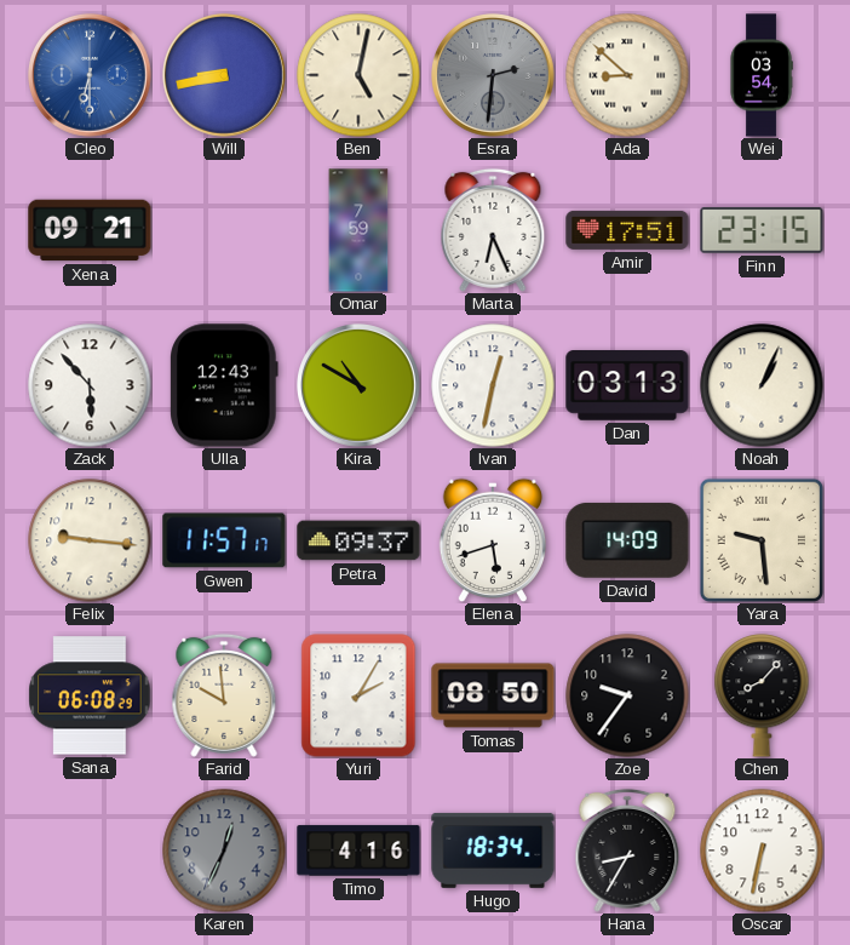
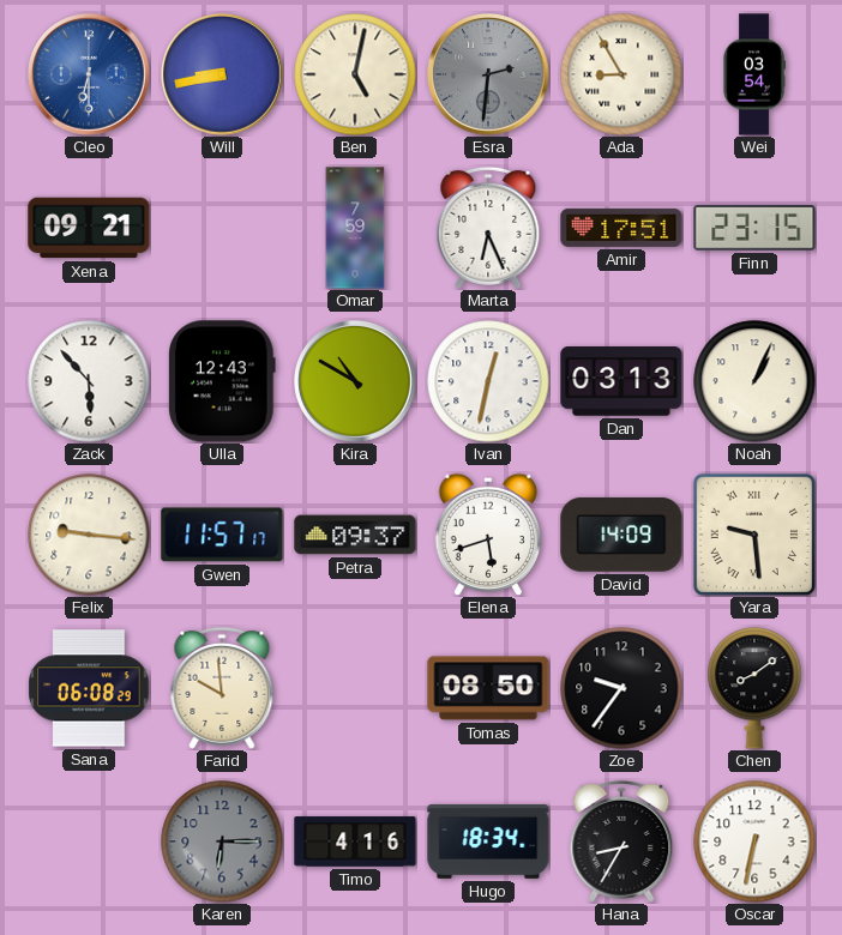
Ada: 8:52 -> 8:55
Yuri: 2:05 -> none
Chen: 8:07 -> 8:09
Karen: 12:34 -> 6:15
